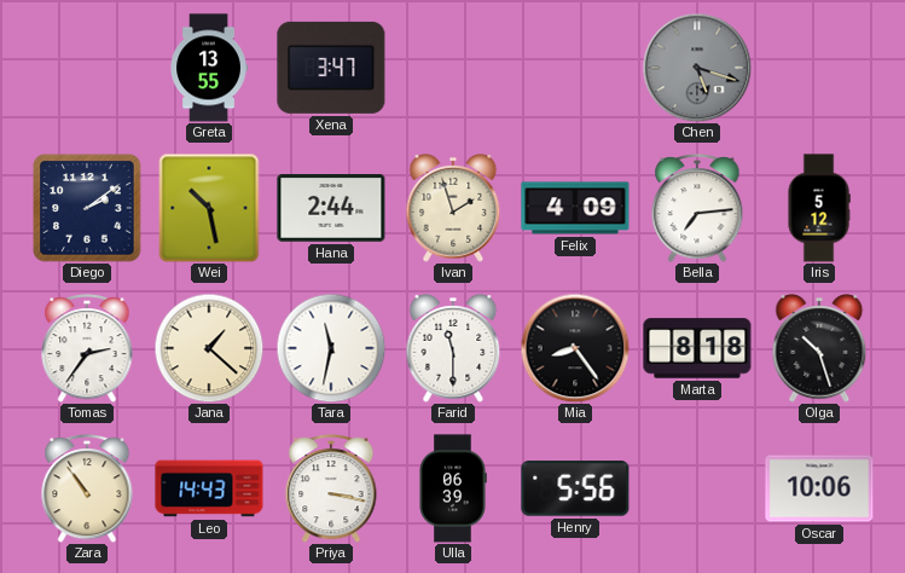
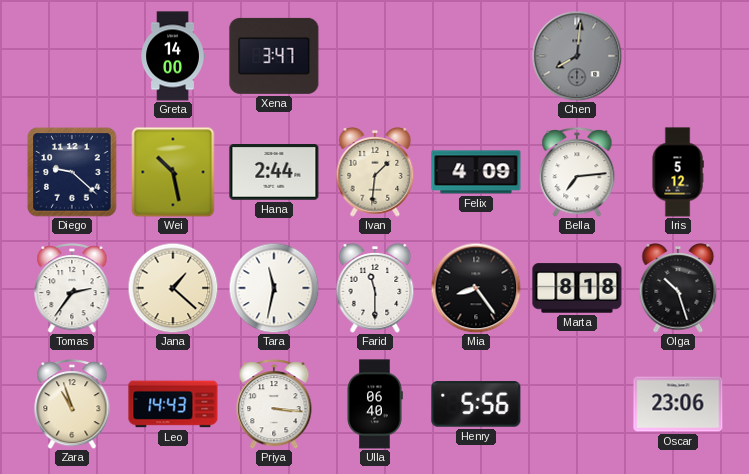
Greta: 13:55 -> 14:00
Chen: 5:18 -> 8:01
Diego: 2:09 -> 9:22
Ivan: 1:57 -> 1:31
Zara: 10:54 -> 10:57
Priya: 3:17 -> 3:16
Ulla: 06:39 -> 06:40
Oscar: 10:06 -> 23:06
